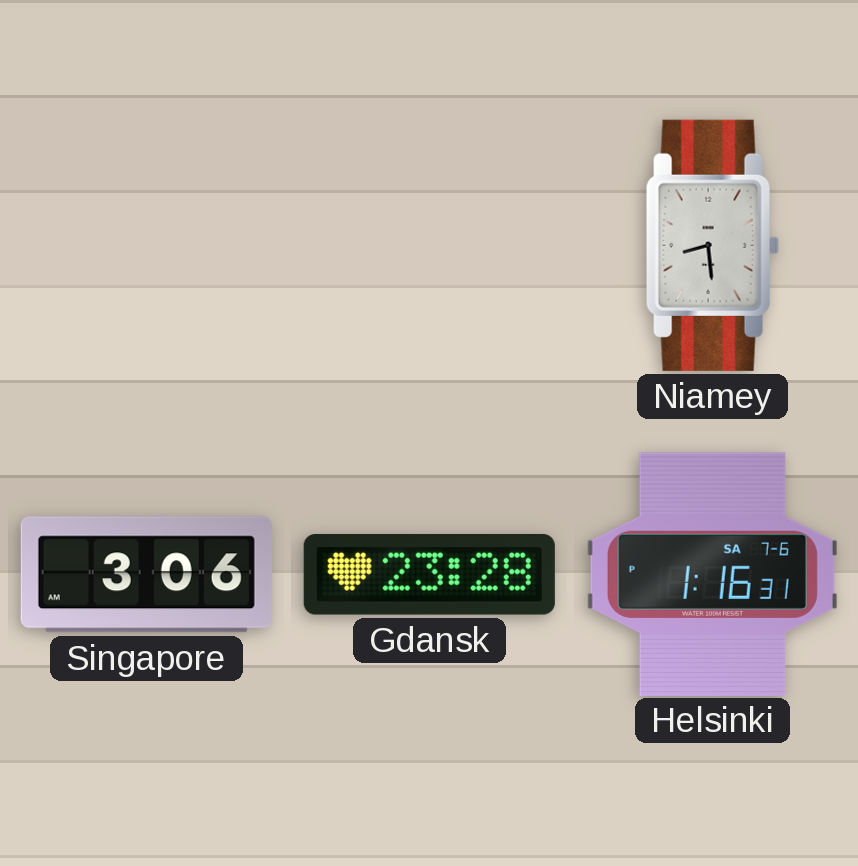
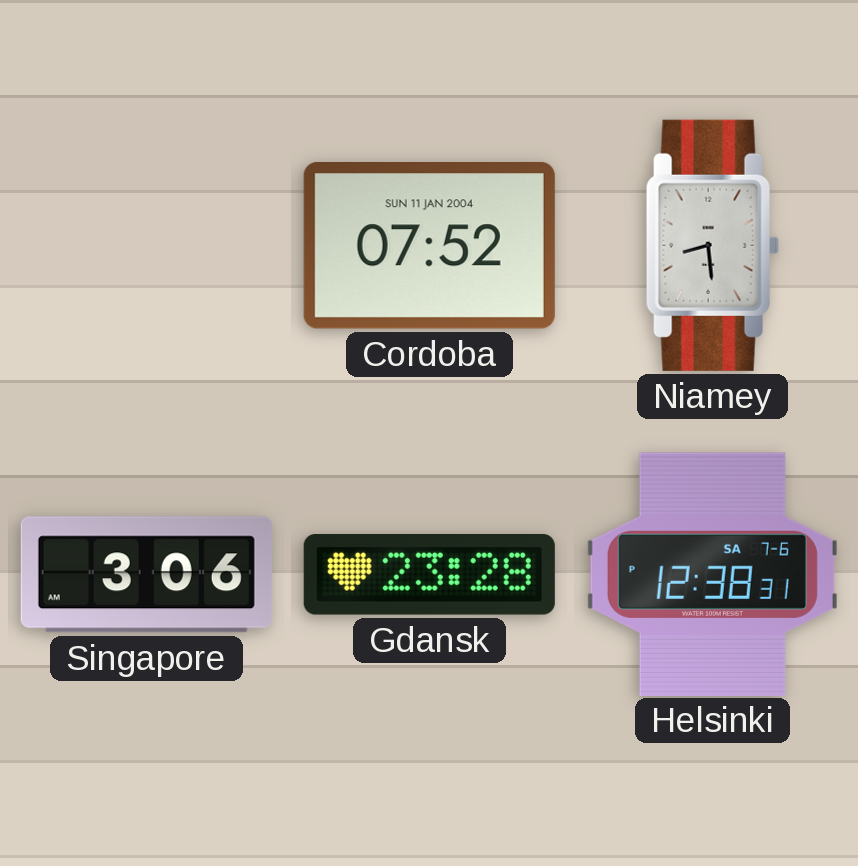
Cordoba: none -> 07:52
Helsinki: 1:16 -> 12:38
